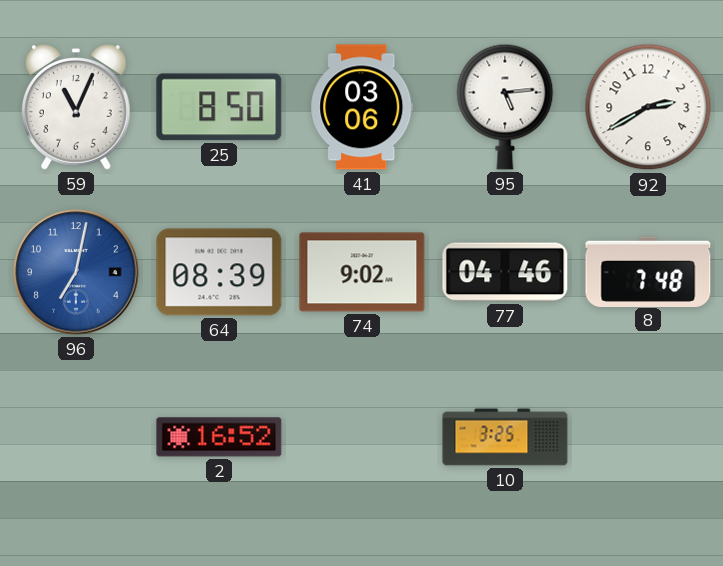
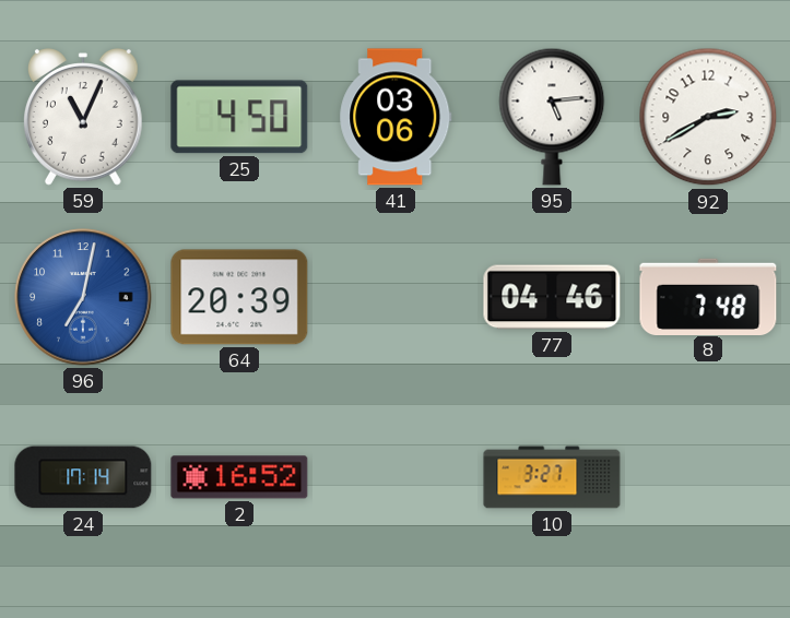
25: 8:50 -> 4:50
64: 08:39 -> 20:39
74: 9:02 -> none
24: none -> 17:14
10: 3:25 -> 3:27
